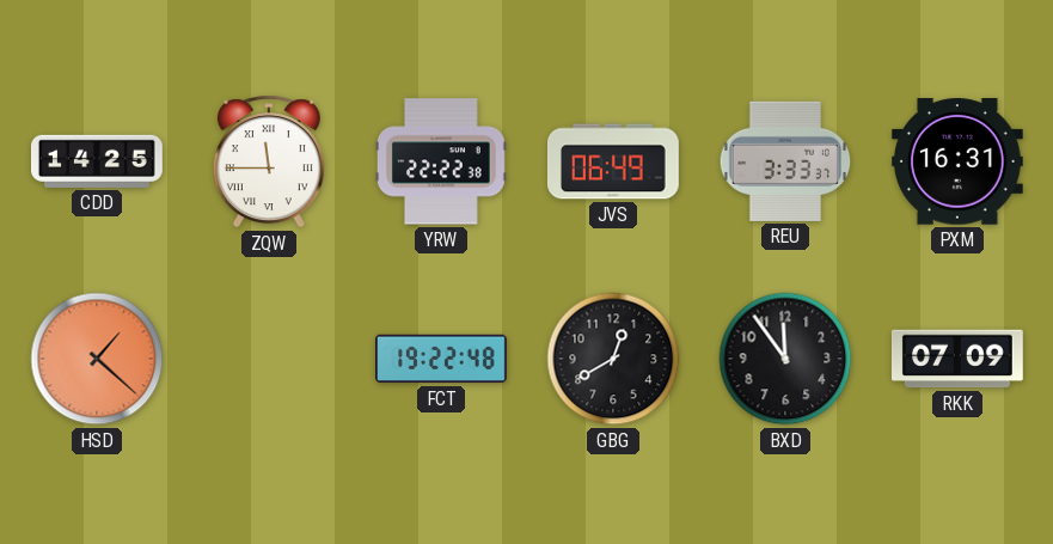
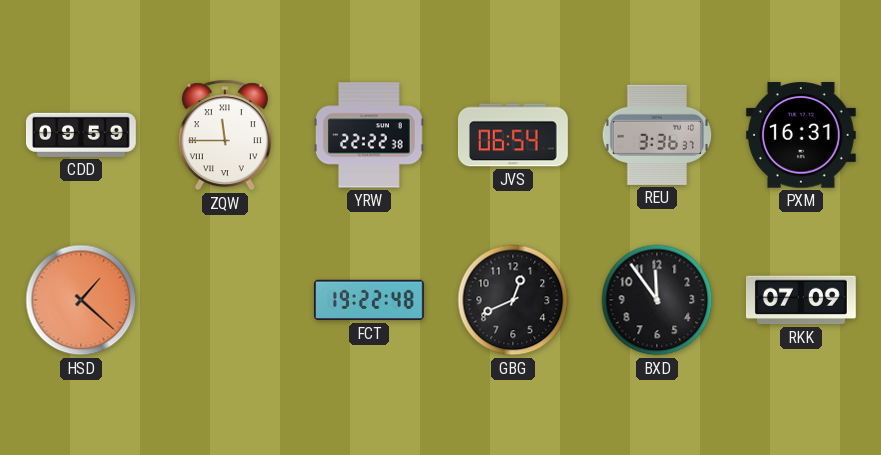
CDD: 14:25 -> 09:59
JVS: 06:49 -> 06:54
REU: 3:33 -> 3:36
GBG: 12:40 -> 12:41
